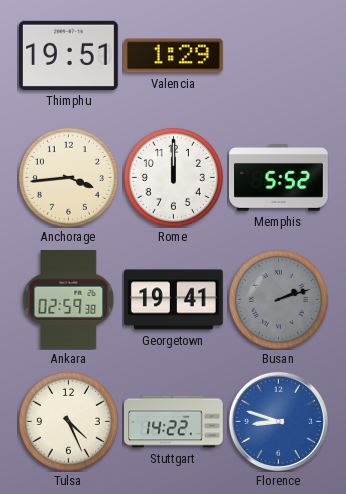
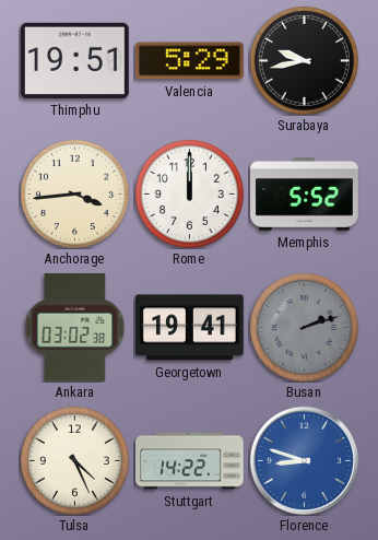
Valencia: 1:29 -> 5:29
Surabaya: none -> 9:43
Ankara: 02:59 -> 03:02
